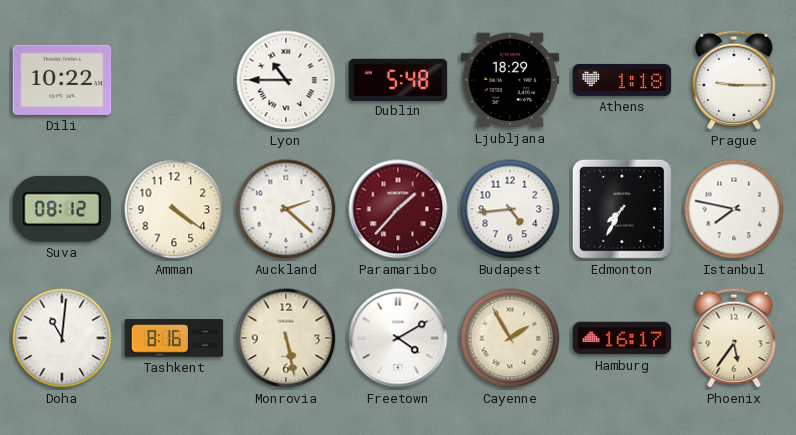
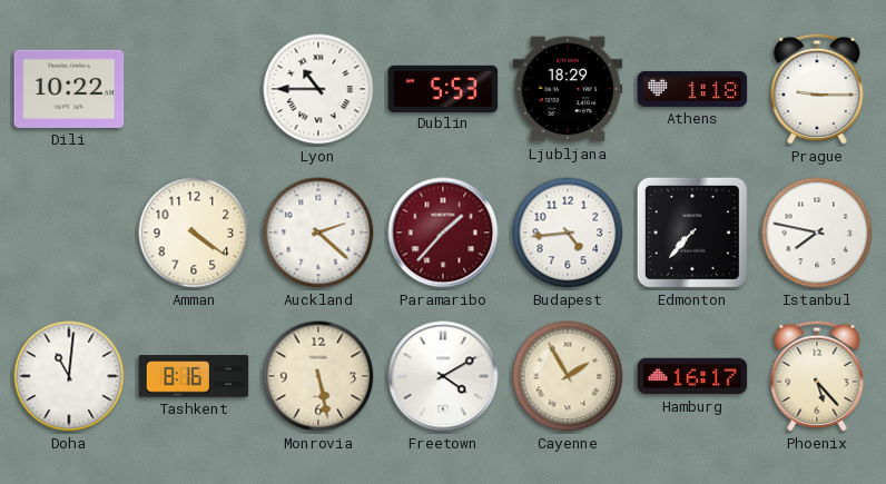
Dublin: 5:48 -> 5:53
Suva: 08:12 -> none
Edmonton: 7:35 -> 7:37
Phoenix: 5:36 -> 5:23
